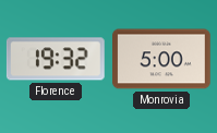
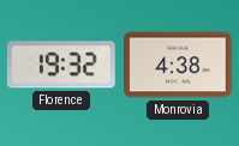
Monrovia: 5:00 -> 4:38
